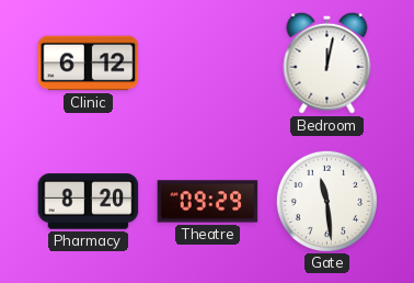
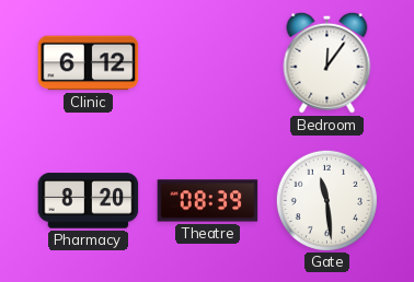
Bedroom: 12:02 -> 12:06
Theatre: 09:29 -> 08:39
